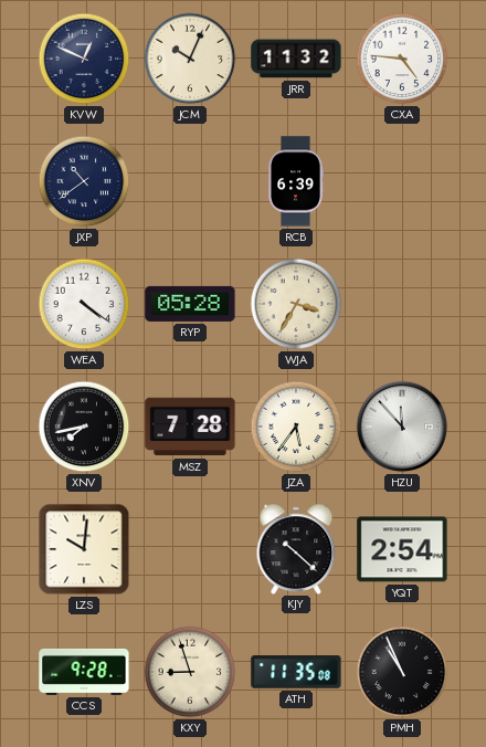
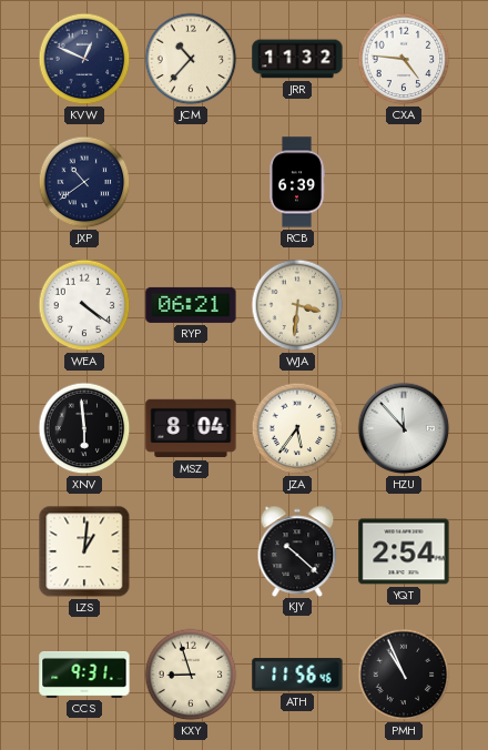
JCM: 10:04 -> 10:37
RYP: 05:28 -> 06:21
WJA: 3:35 -> 3:31
XNV: 7:43 -> 5:59
MSZ: 7:28 -> 8:04
LZS: 10:01 -> 1:01
CCS: 9:28 -> 9:31
ATH: 11:35 -> 11:56
